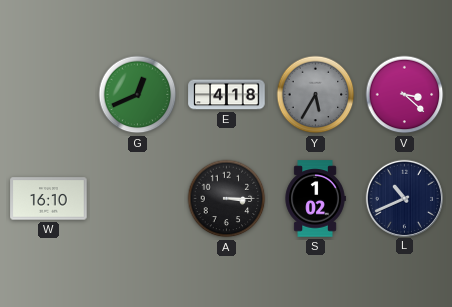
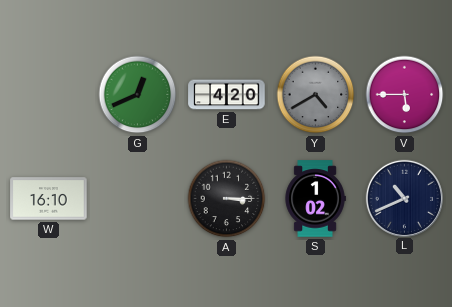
E: 4:18 -> 4:20
Y: 5:35 -> 4:40
V: 3:22 -> 5:45
